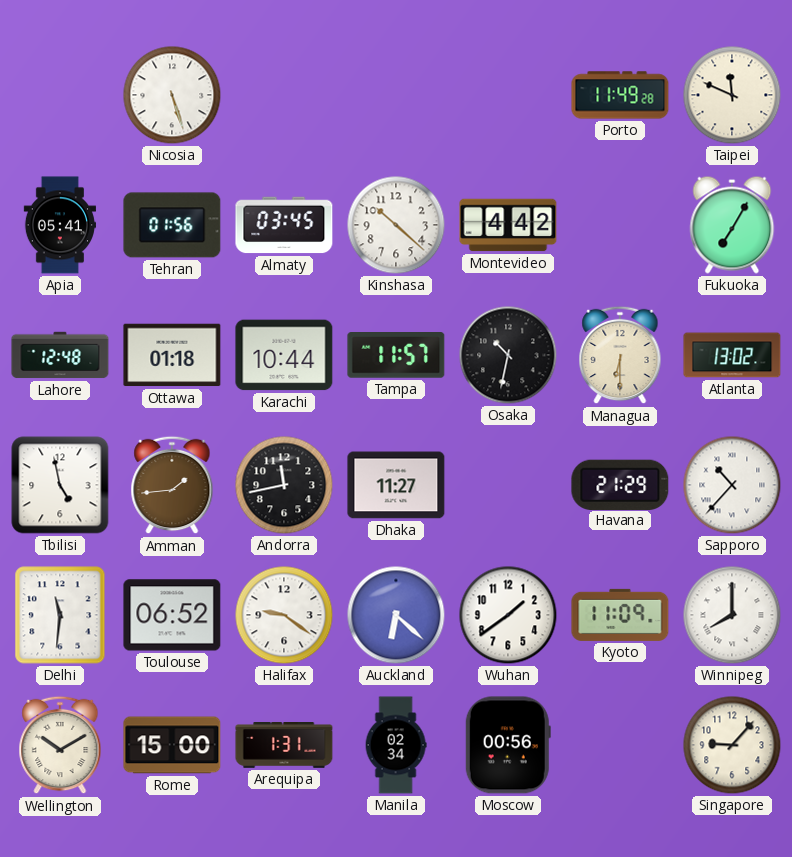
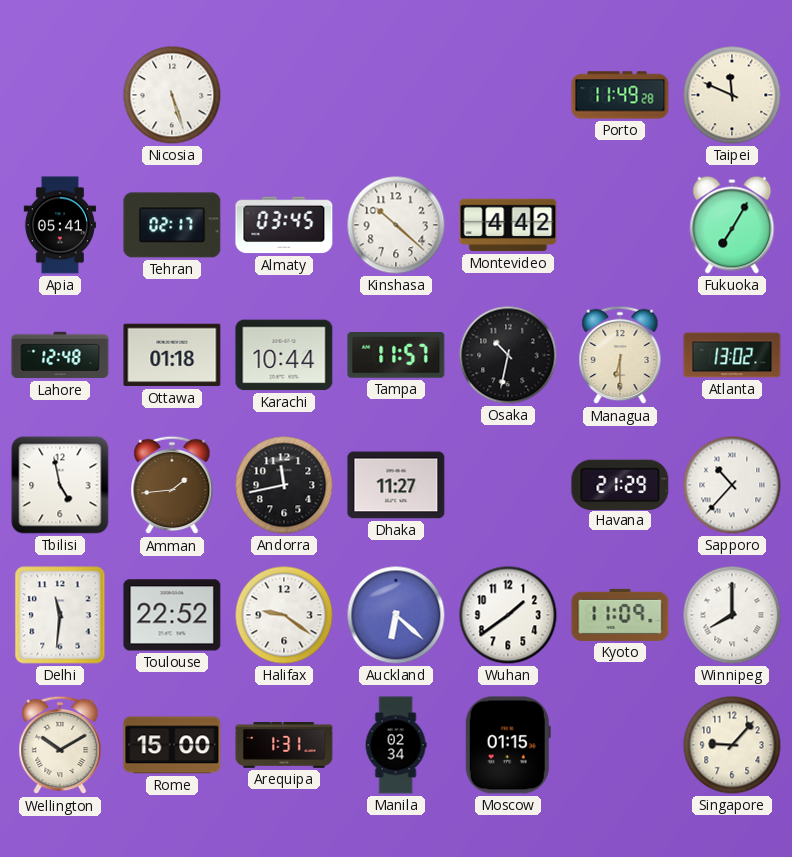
Tehran: 01:56 -> 02:17
Toulouse: 06:52 -> 22:52
Moscow: 00:56 -> 01:15
